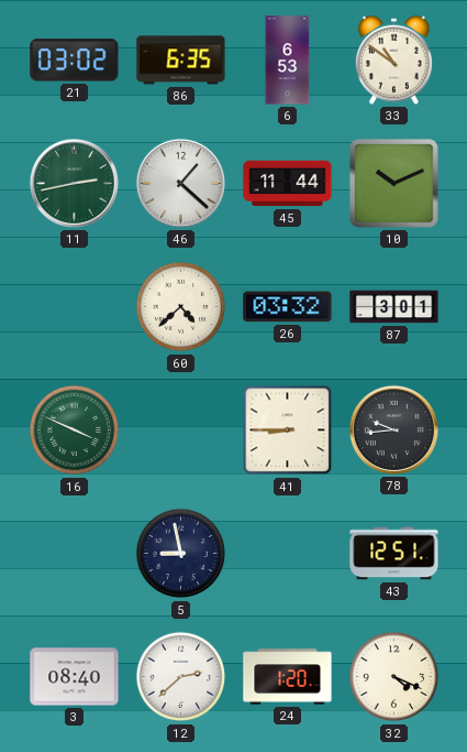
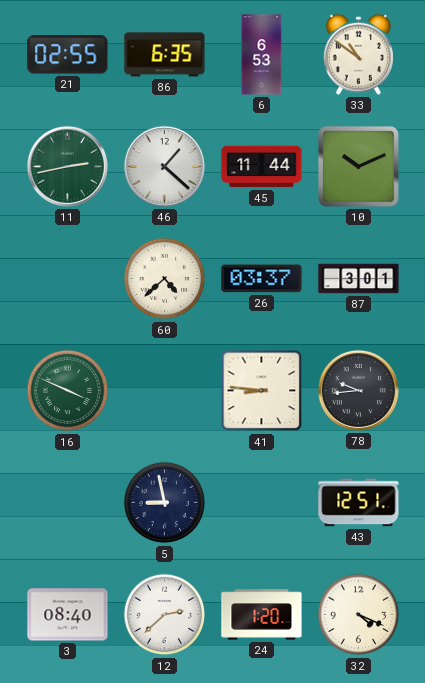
21: 03:02 -> 02:55
26: 03:32 -> 03:37
41: 8:45 -> 8:46
